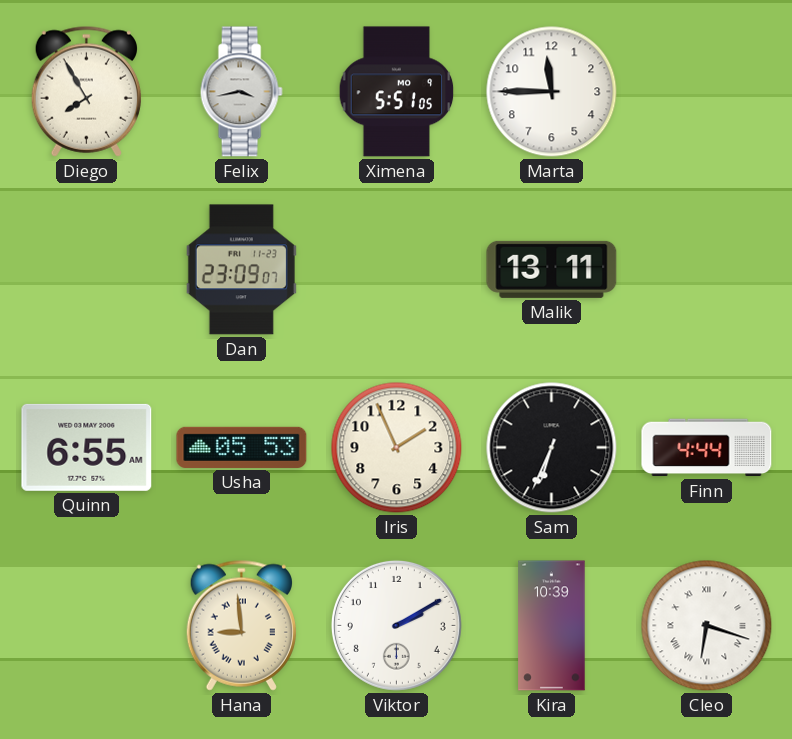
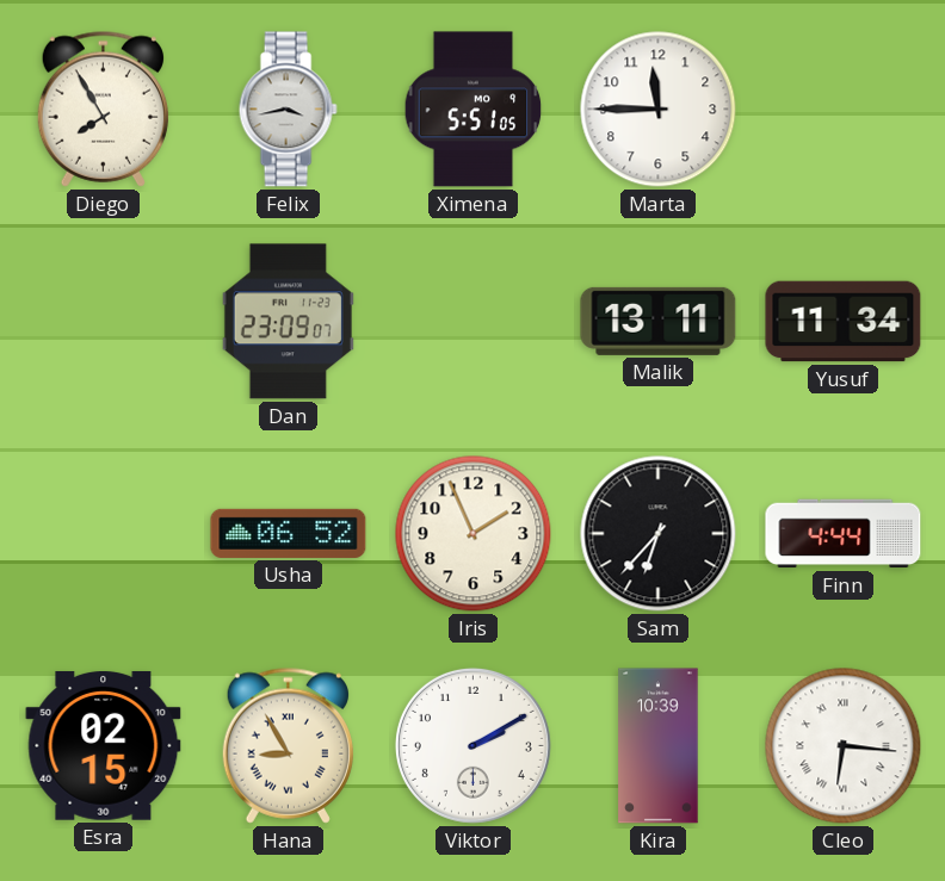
Yusuf: none -> 11:34
Quinn: 6:55 -> none
Usha: 05:53 -> 06:52
Sam: 6:34 -> 6:37
Esra: none -> 02:15
Hana: 8:59 -> 8:55
Cleo: 6:18 -> 6:16
